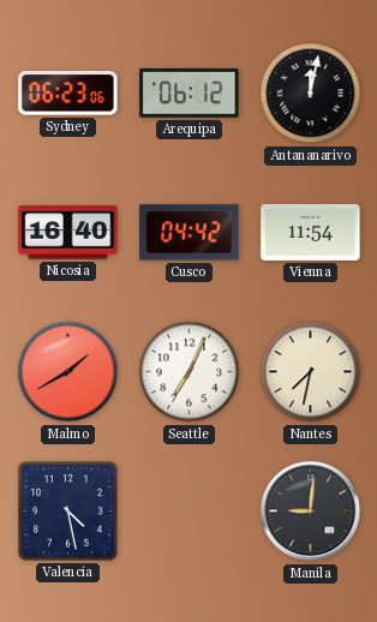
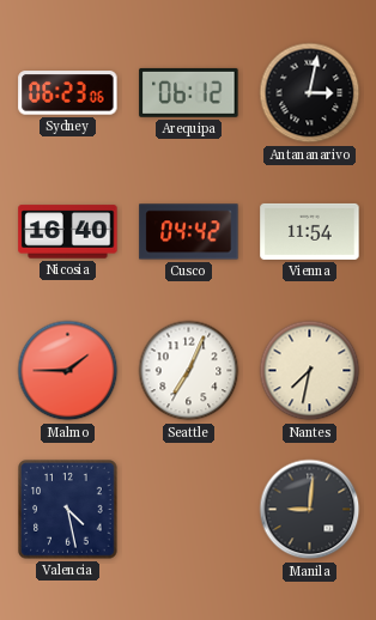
Antananarivo: 12:02 -> 3:02
Malmo: 1:40 -> 1:45
